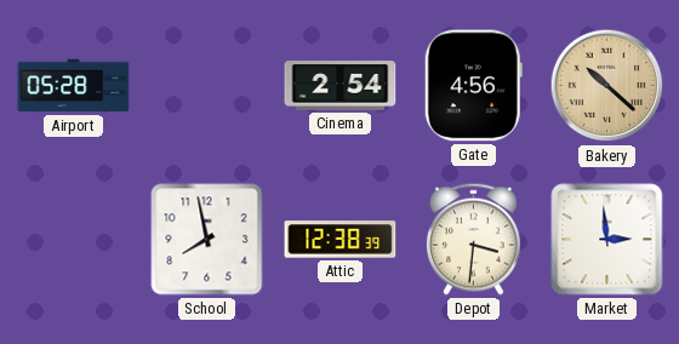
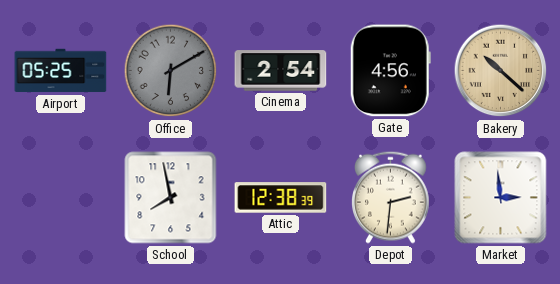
Airport: 05:28 -> 05:25
Office: none -> 6:10
Depot: 3:31 -> 2:31
